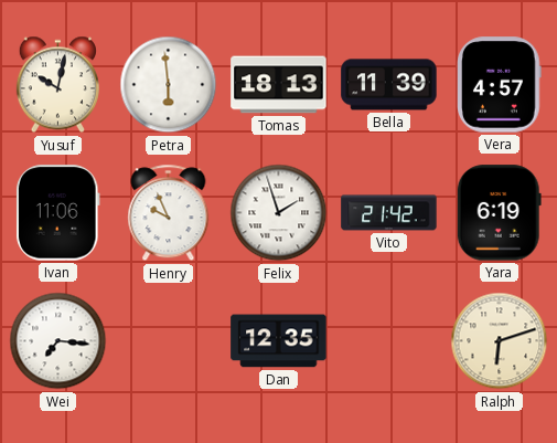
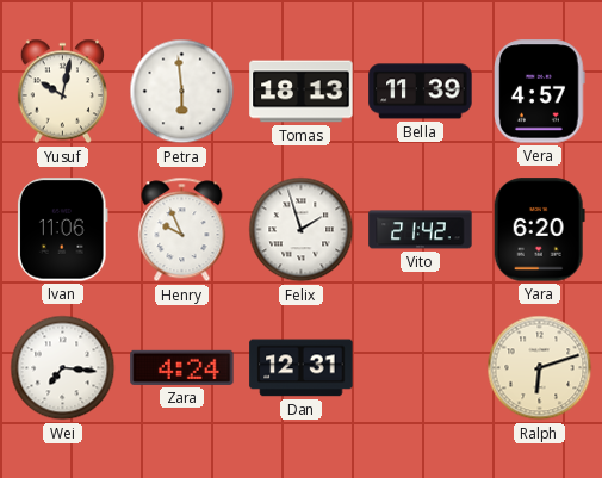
Yara: 6:19 -> 6:20
Zara: none -> 4:24
Dan: 12:35 -> 12:31
